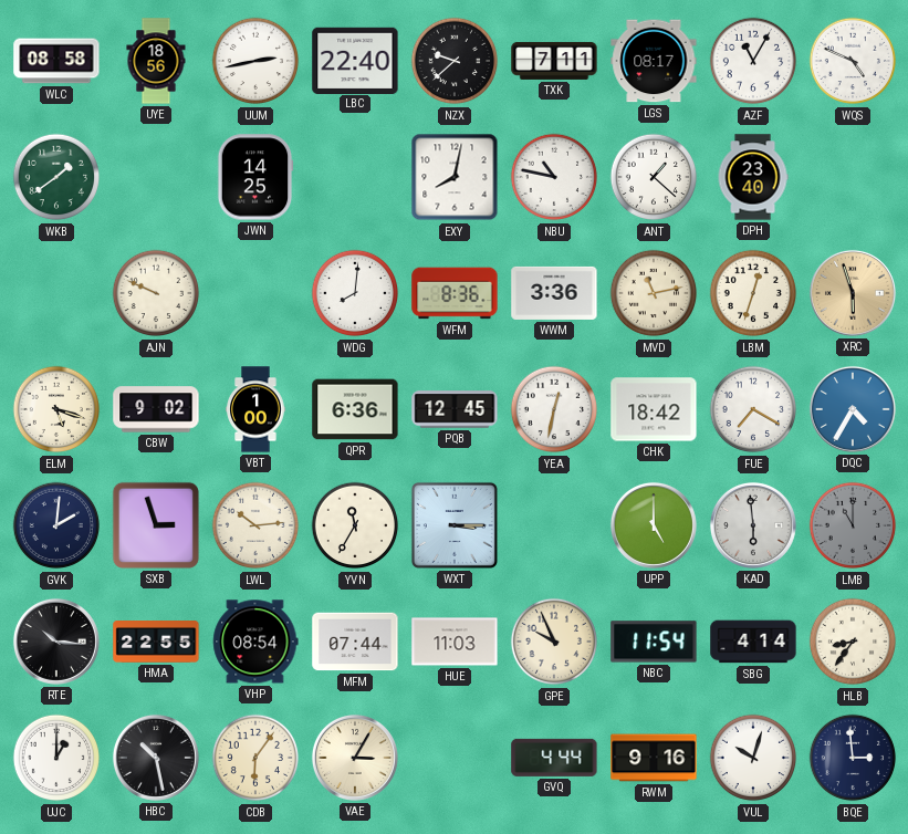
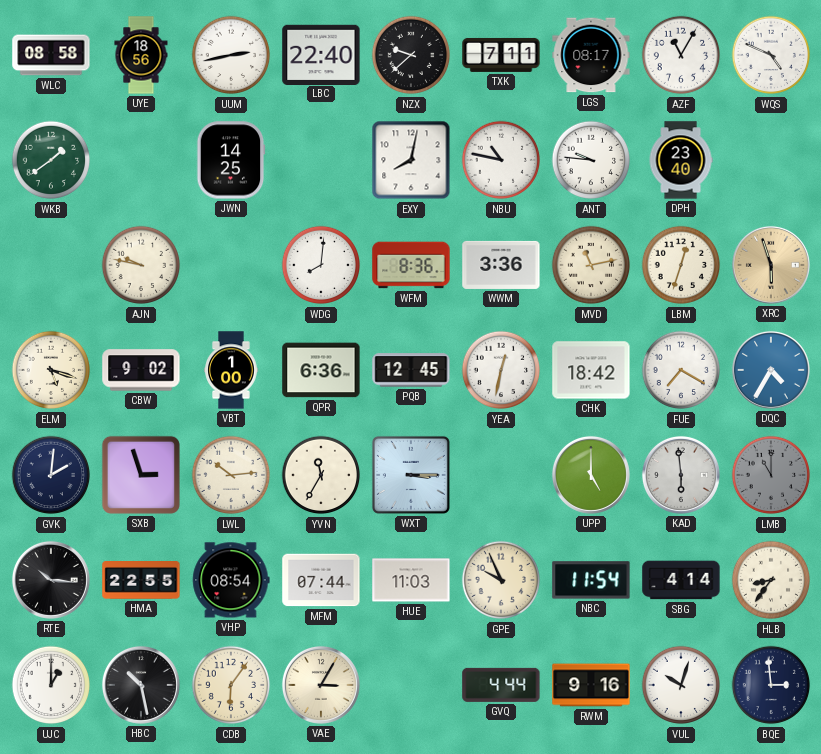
ANT: 1:22 -> 9:46
AJN: 9:49 -> 9:47
